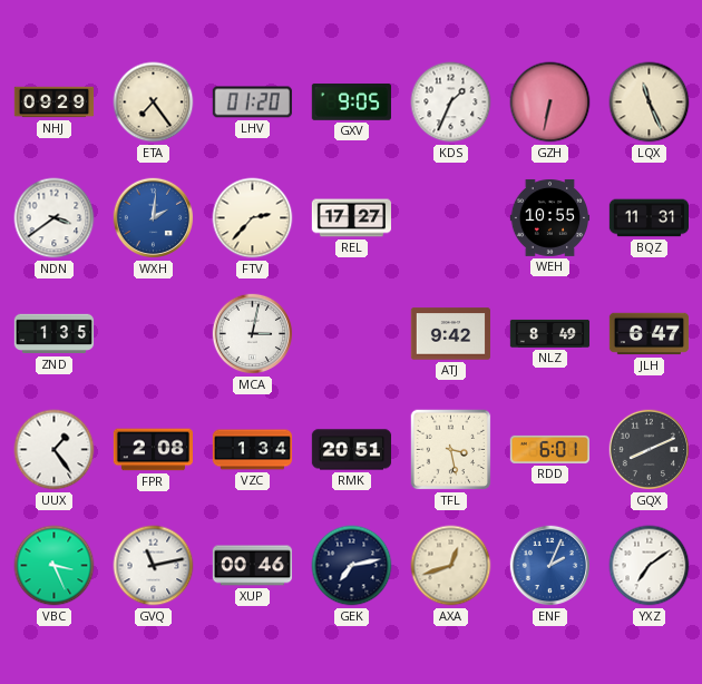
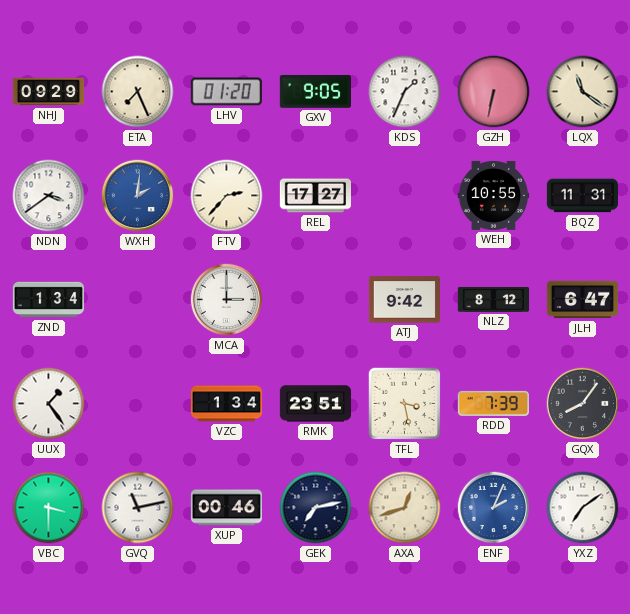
ETA: 7:24 -> 7:26
LQX: 11:26 -> 11:21
ZND: 1:35 -> 1:34
MCA: 3:02 -> 3:00
NLZ: 8:49 -> 8:12
FPR: 2:08 -> none
RMK: 20:51 -> 23:51
RDD: 6:01 -> 7:39
GQX: 8:11 -> 8:06
VBC: 3:26 -> 3:30
